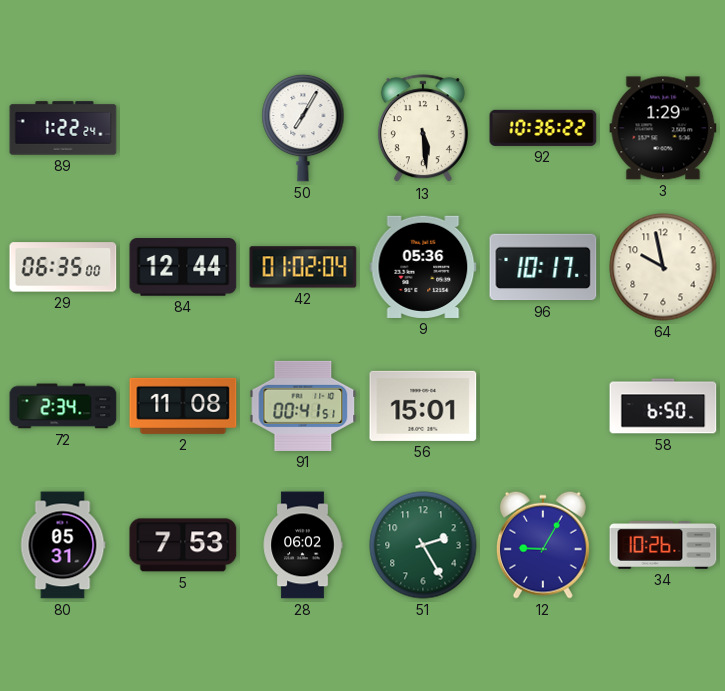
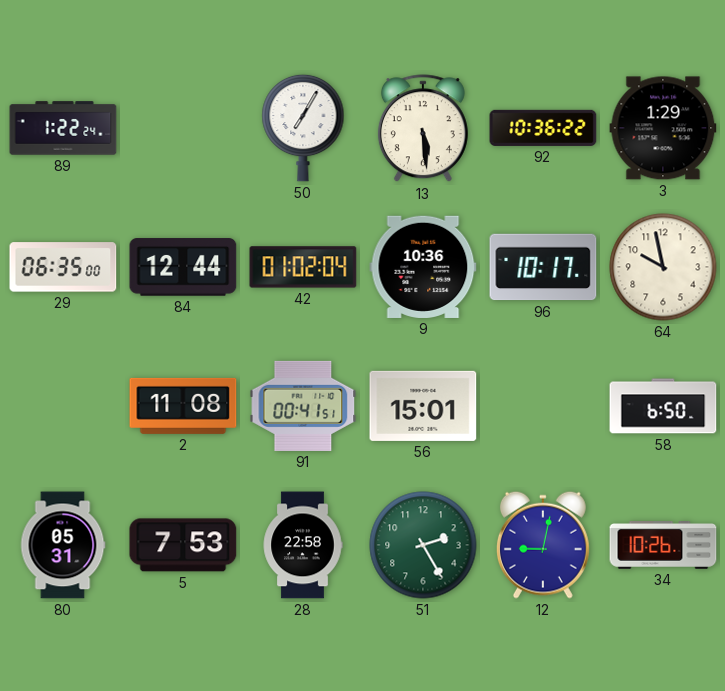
9: 05:36 -> 10:36
72: 2:34 -> none
28: 06:02 -> 22:58
12: 9:05 -> 9:02
